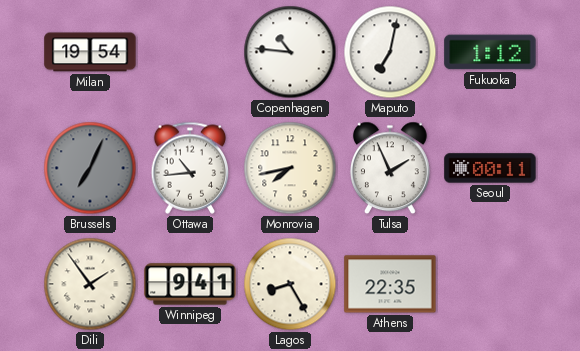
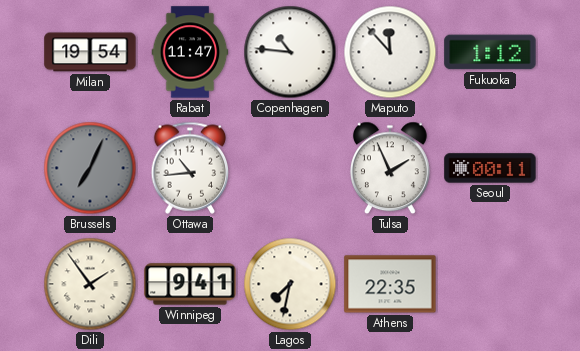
Rabat: none -> 11:47
Maputo: 7:02 -> 11:53
Monrovia: 7:43 -> none
Lagos: 8:25 -> 7:32
